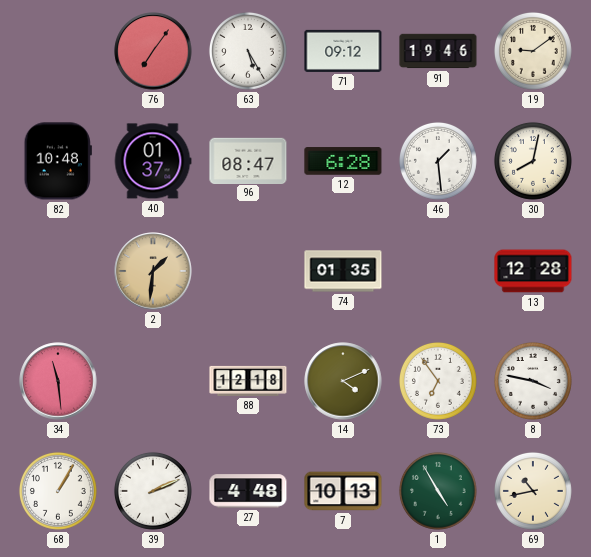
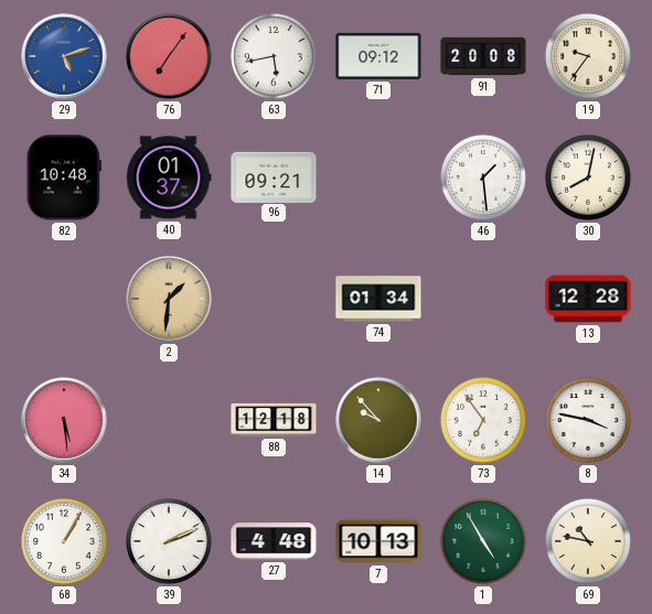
29: none -> 5:12
63: 5:25 -> 5:43
91: 19:46 -> 20:08
19: 9:09 -> 9:36
96: 08:47 -> 09:21
12: 6:28 -> none
74: 01:35 -> 01:34
34: 11:29 -> 5:29
14: 4:11 -> 9:53
69: 10:43 -> 10:47
